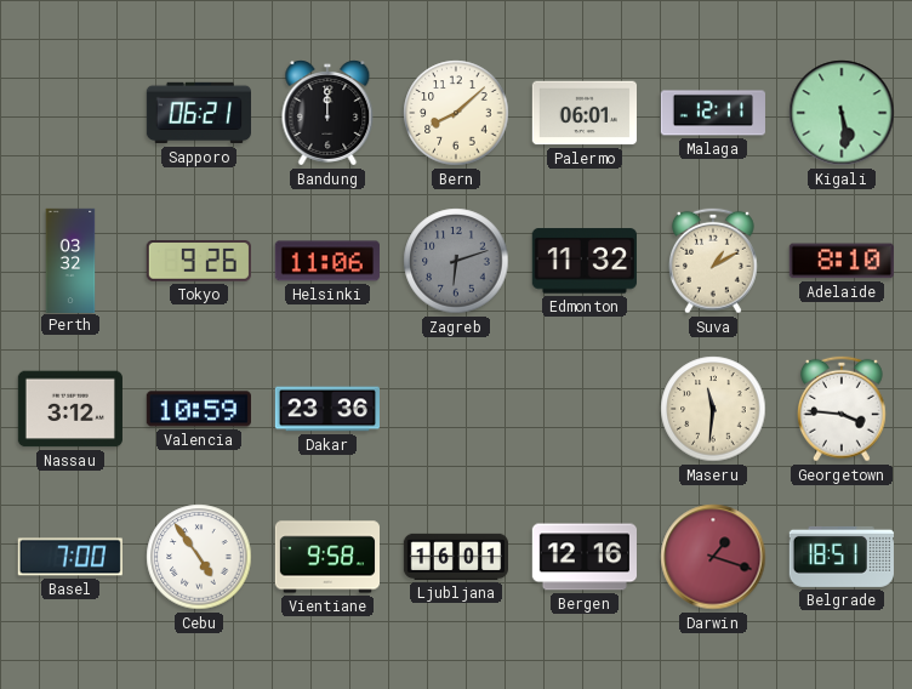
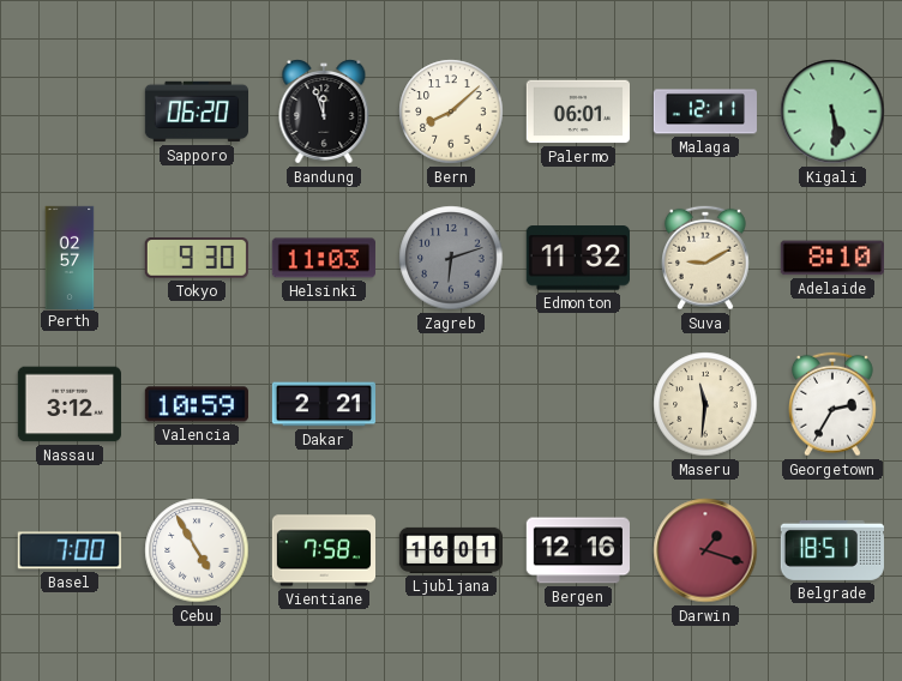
Sapporo: 06:21 -> 06:20
Bandung: 12:00 -> 11:57
Perth: 03:32 -> 02:57
Tokyo: 9:26 -> 9:30
Helsinki: 11:06 -> 11:03
Suva: 1:10 -> 9:10
Dakar: 23:36 -> 2:21
Georgetown: 3:46 -> 2:35
Cebu: 4:54 -> 4:55
Vientiane: 9:58 -> 7:58
